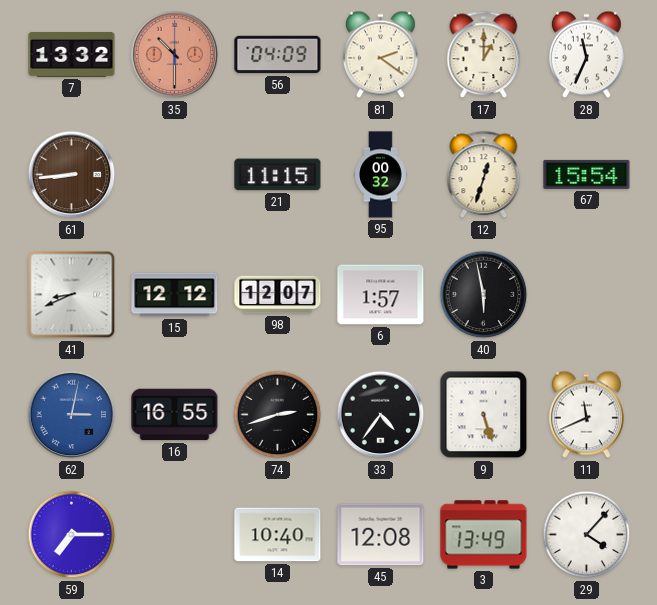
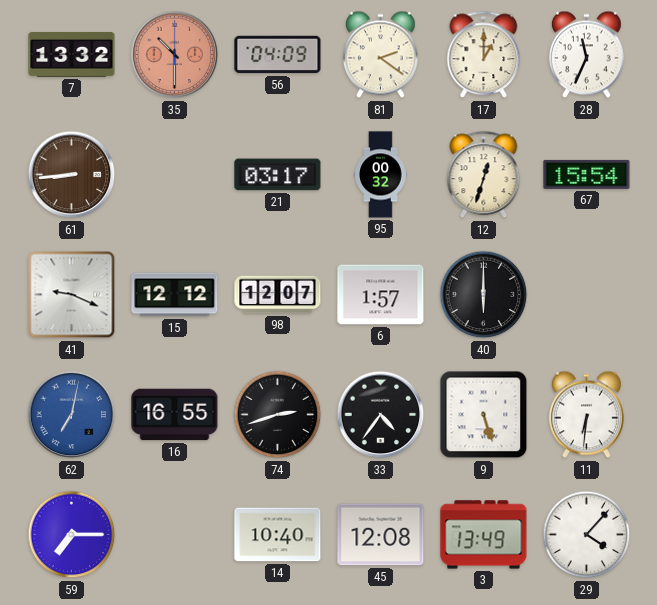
21: 11:15 -> 03:17
41: 8:41 -> 9:19
40: 5:58 -> 6:00
62: 3:02 -> 7:02
11: 11:41 -> 6:31
